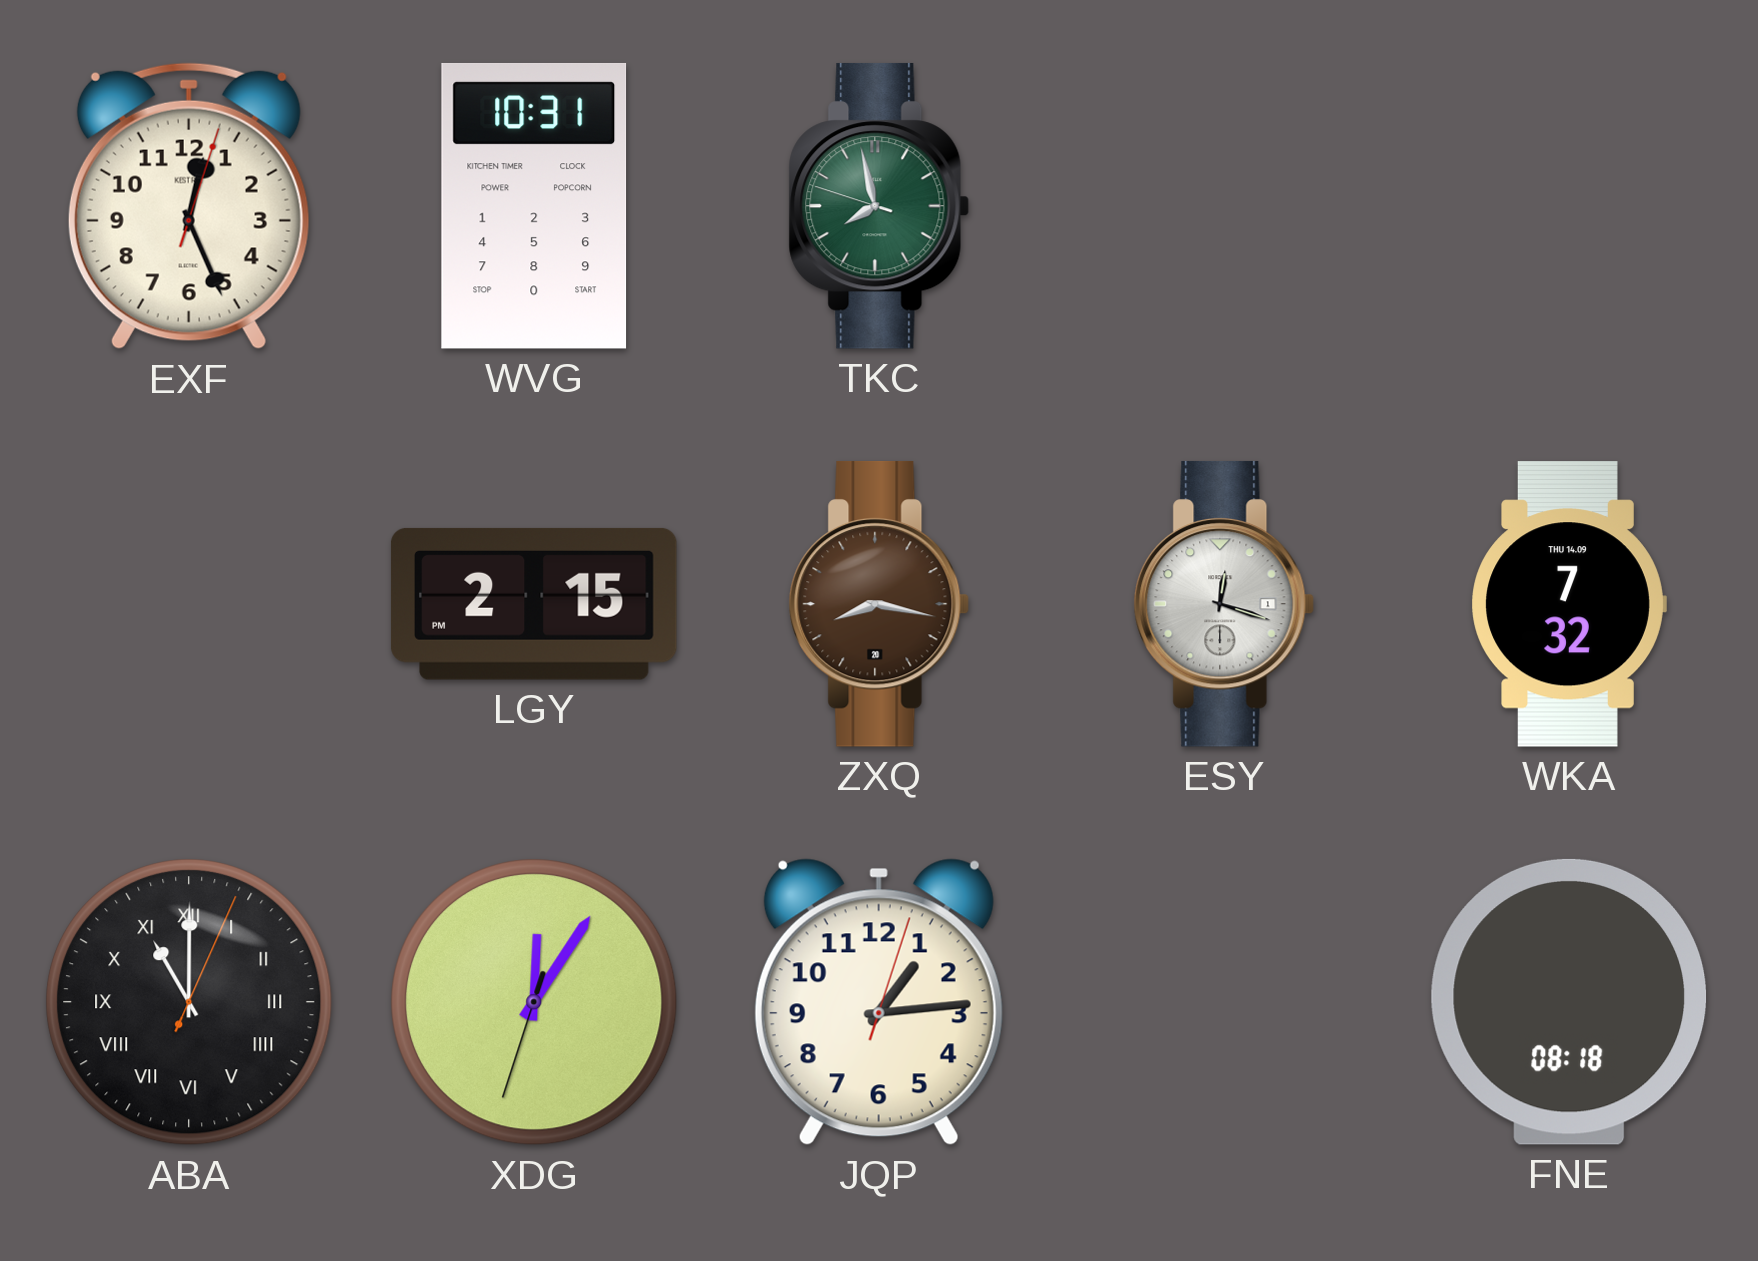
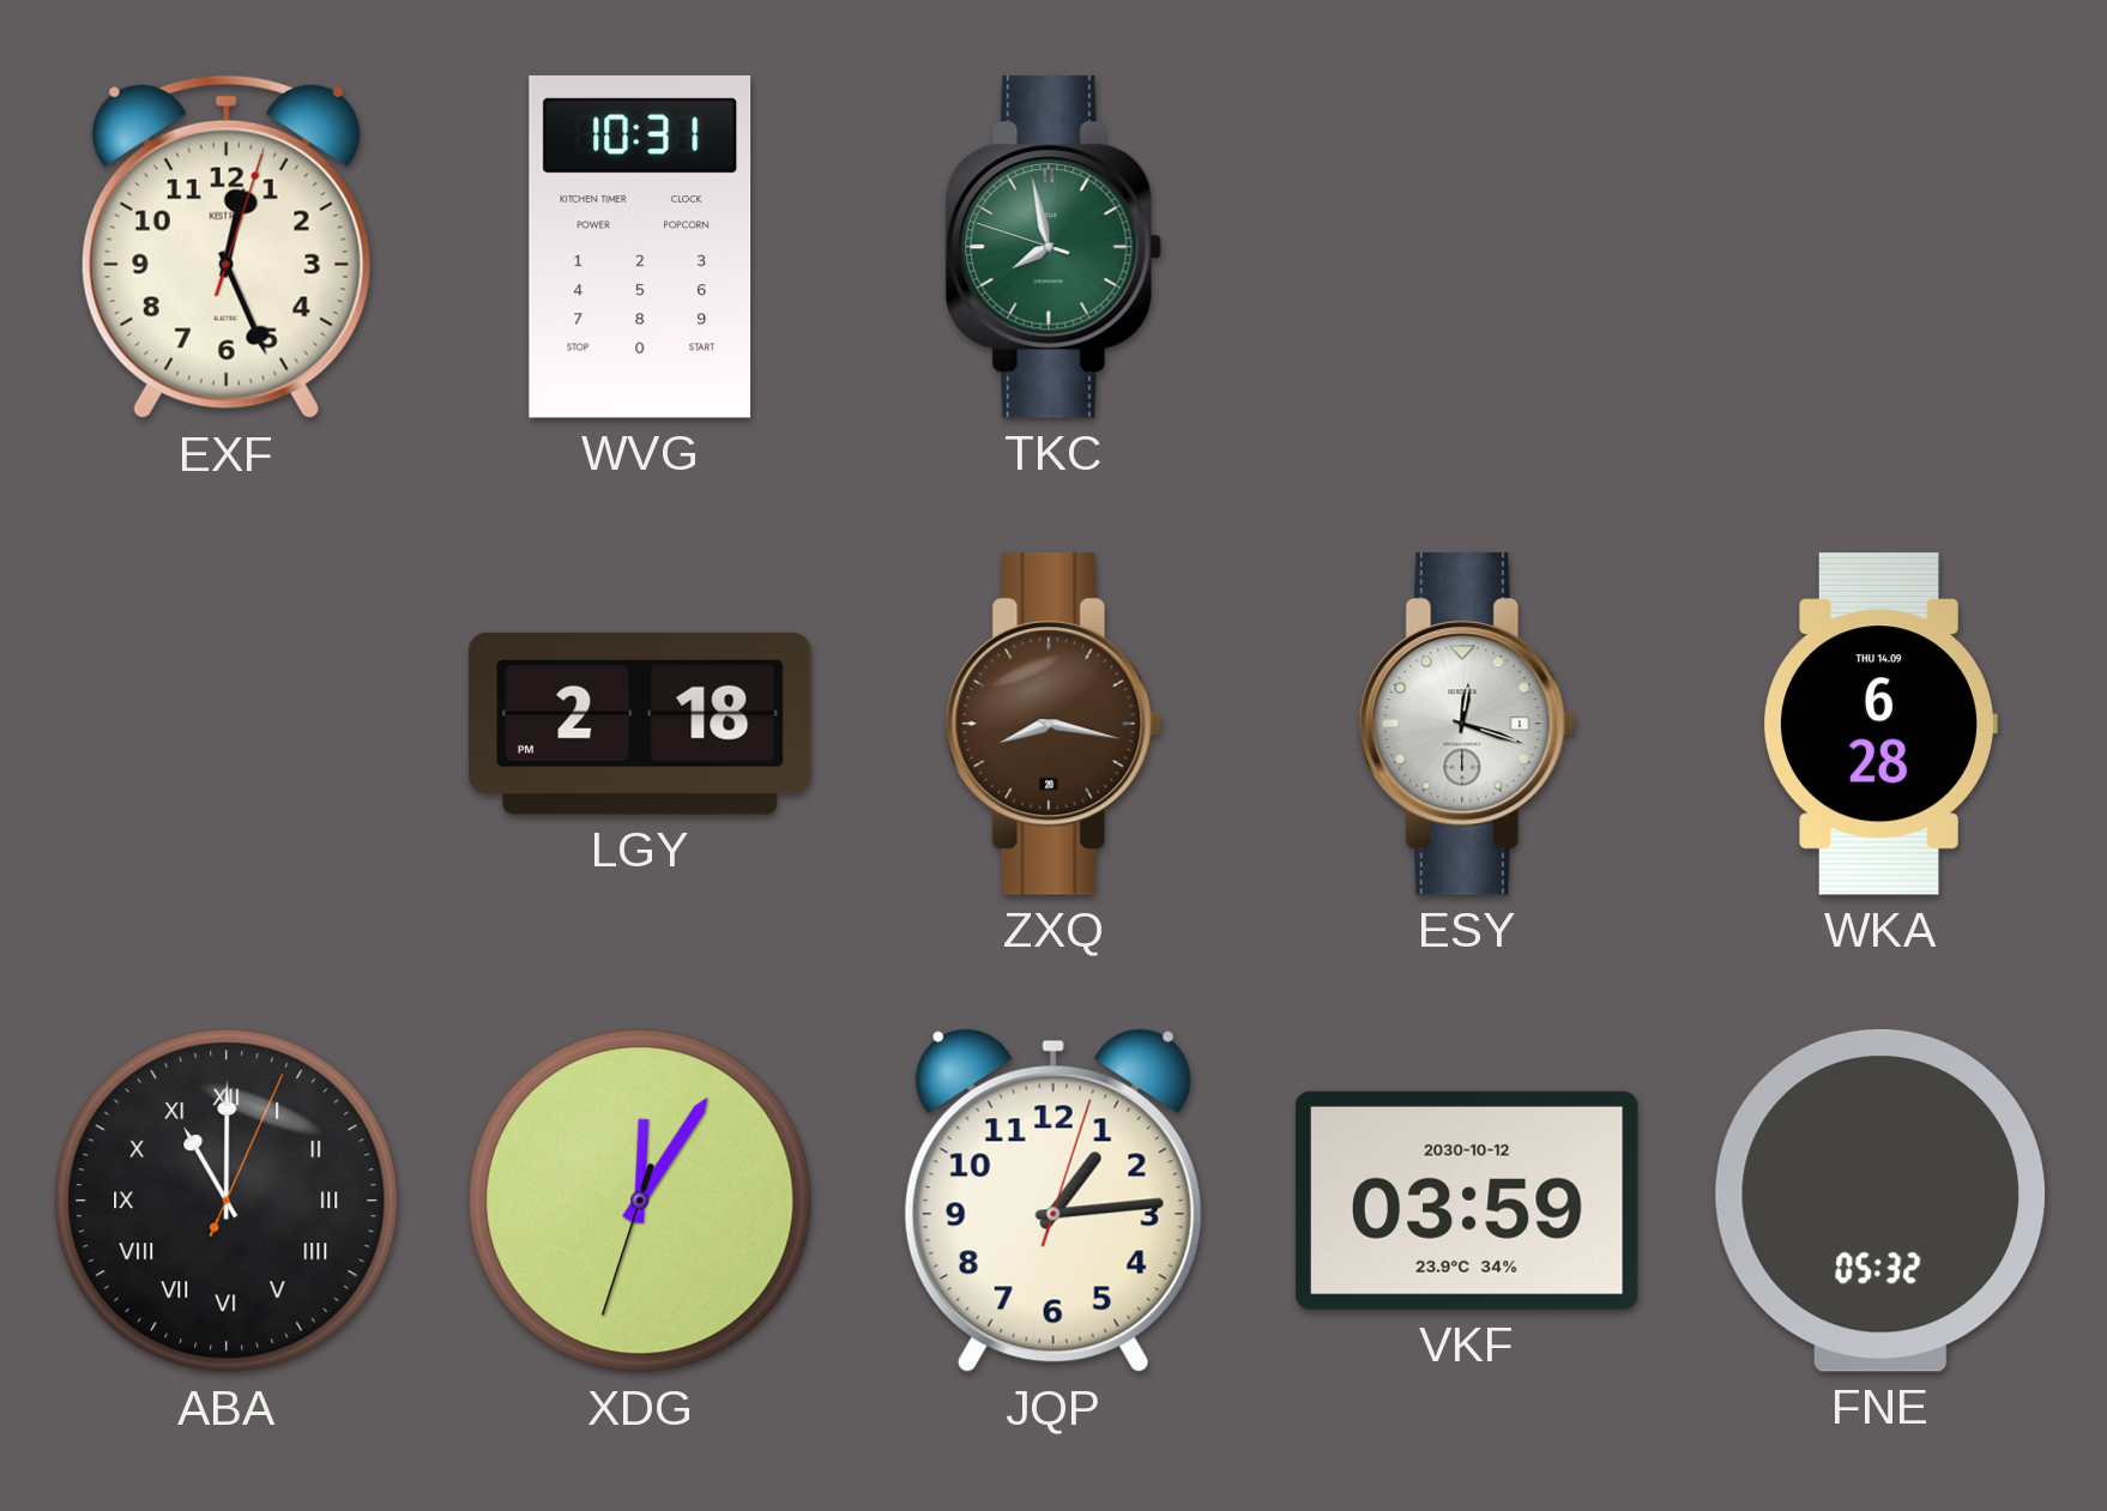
LGY: 2:15 -> 2:18
WKA: 7:32 -> 6:28
VKF: none -> 03:59
FNE: 08:18 -> 05:32
